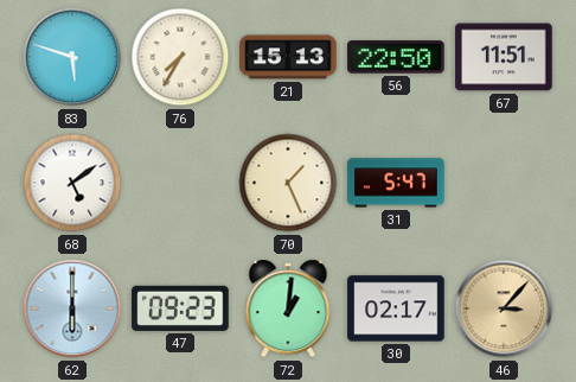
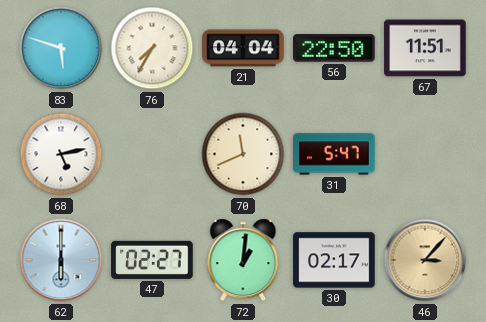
21: 15:13 -> 04:04
68: 5:09 -> 5:13
70: 1:26 -> 11:41
47: 09:23 -> 02:27
